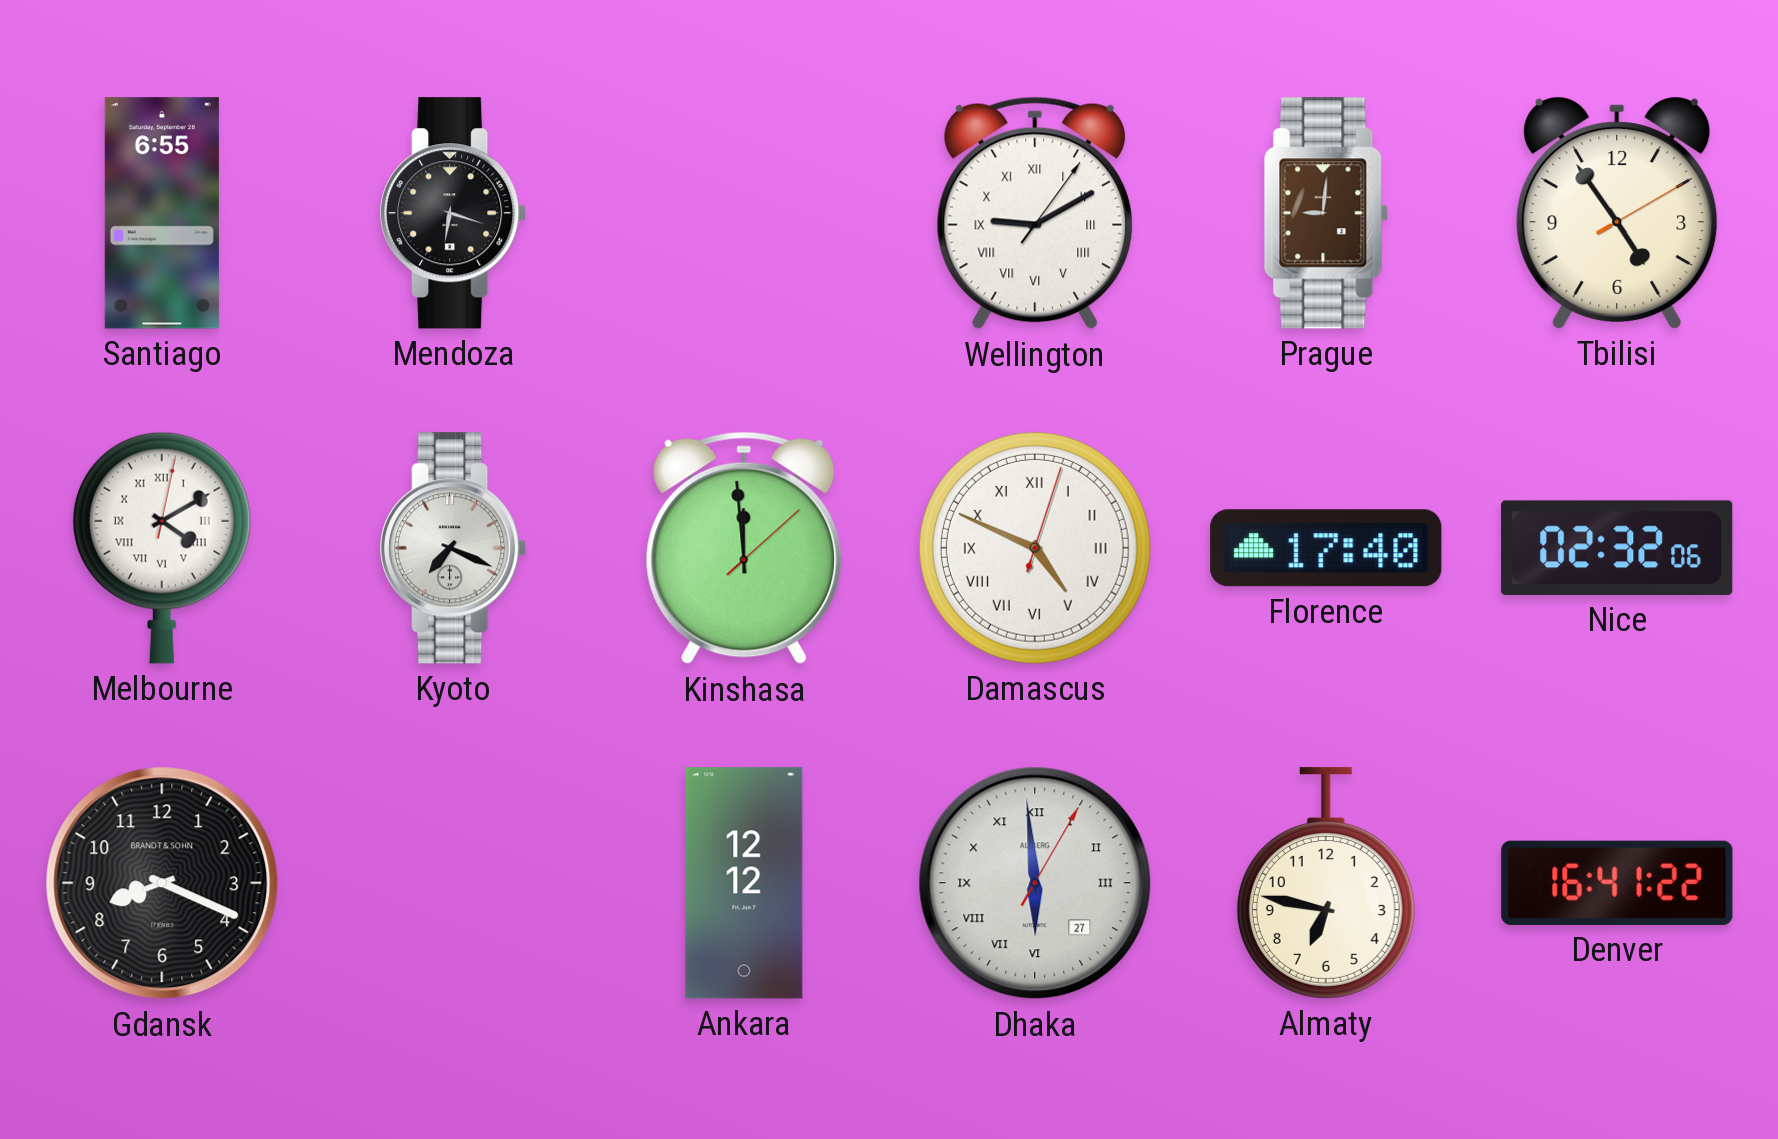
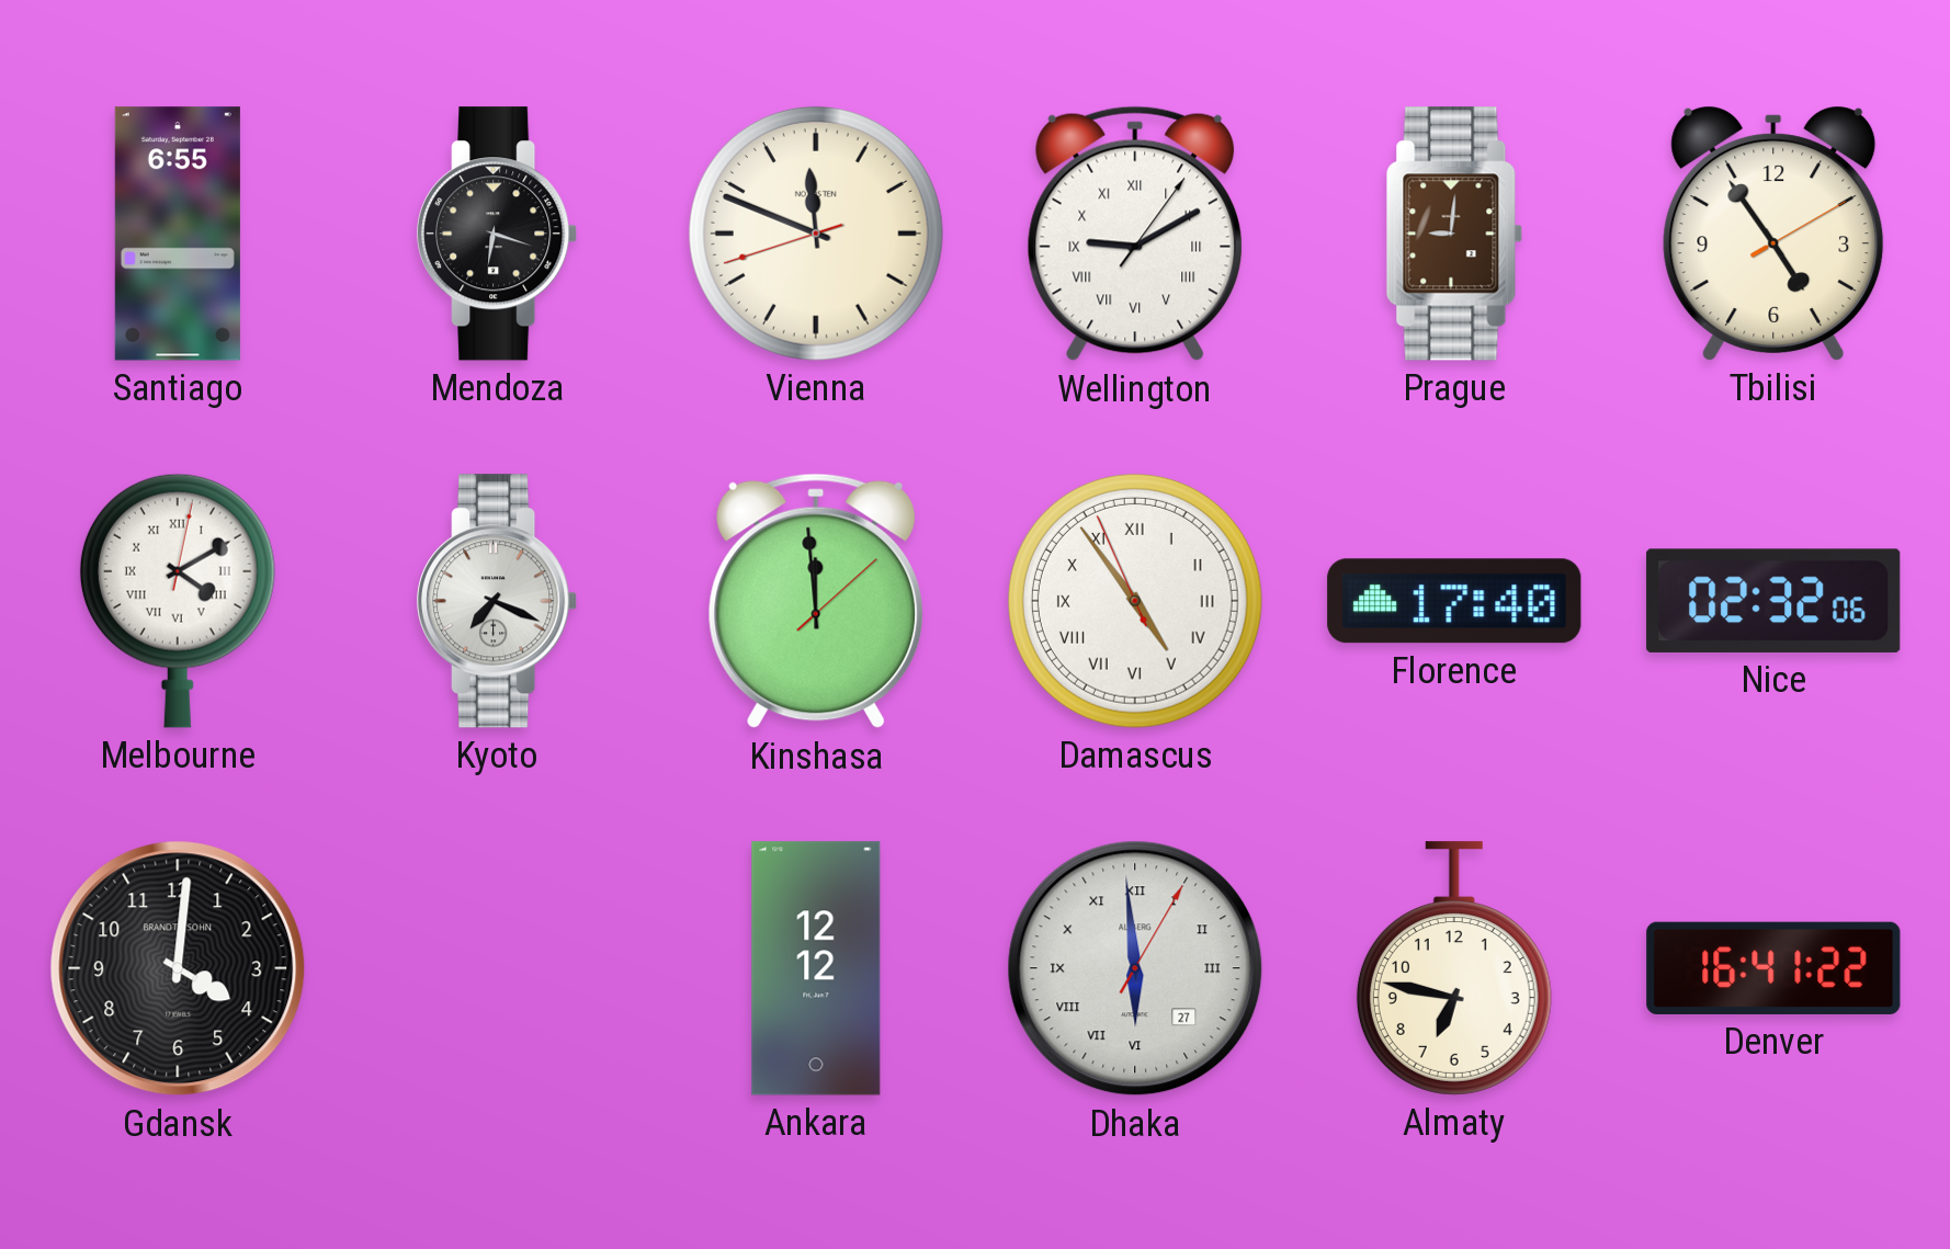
Vienna: none -> 11:48
Damascus: 4:49 -> 4:53
Gdansk: 8:19 -> 4:01
